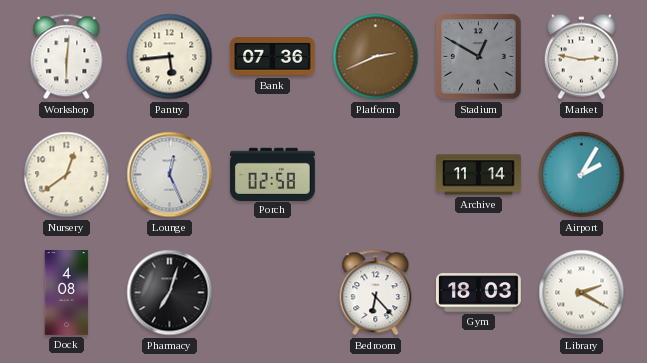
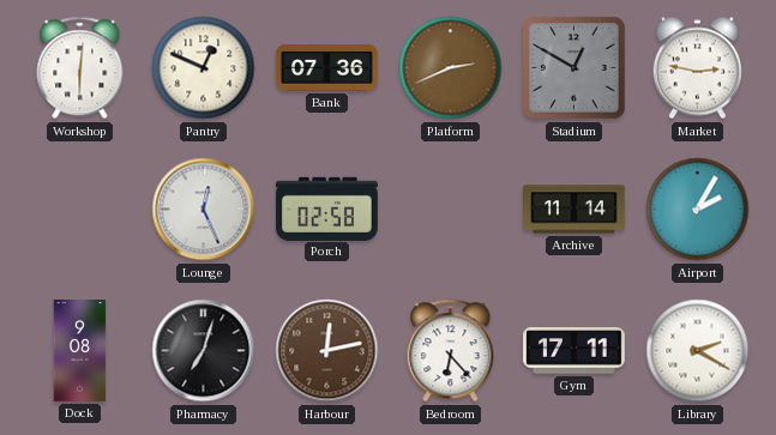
Pantry: 5:44 -> 12:49
Nursery: 12:39 -> none
Dock: 4:08 -> 9:08
Harbour: none -> 12:13
Gym: 18:03 -> 17:11
